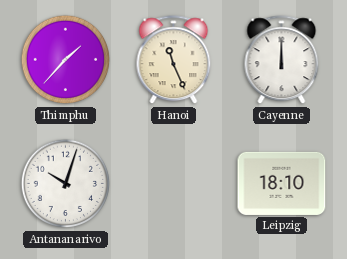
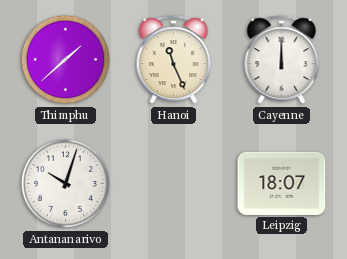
Thimphu: 1:37 -> 1:38
Leipzig: 18:10 -> 18:07
